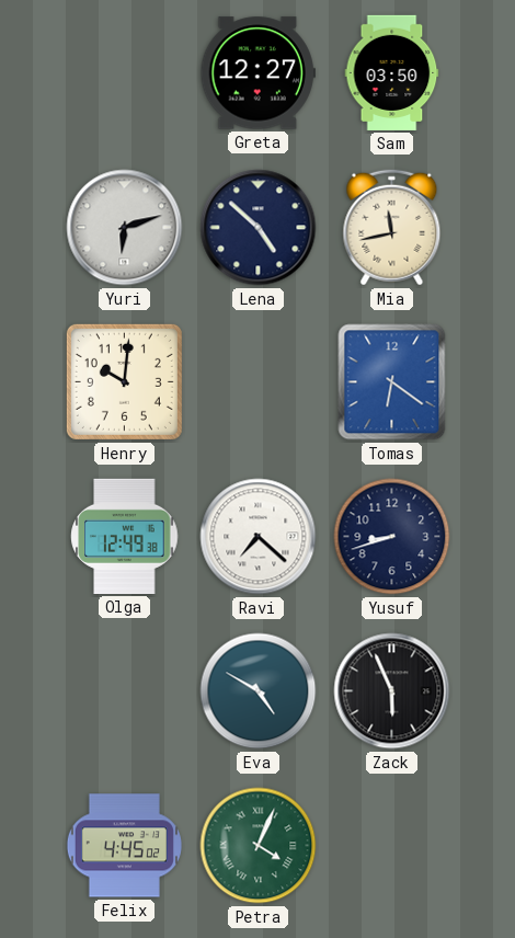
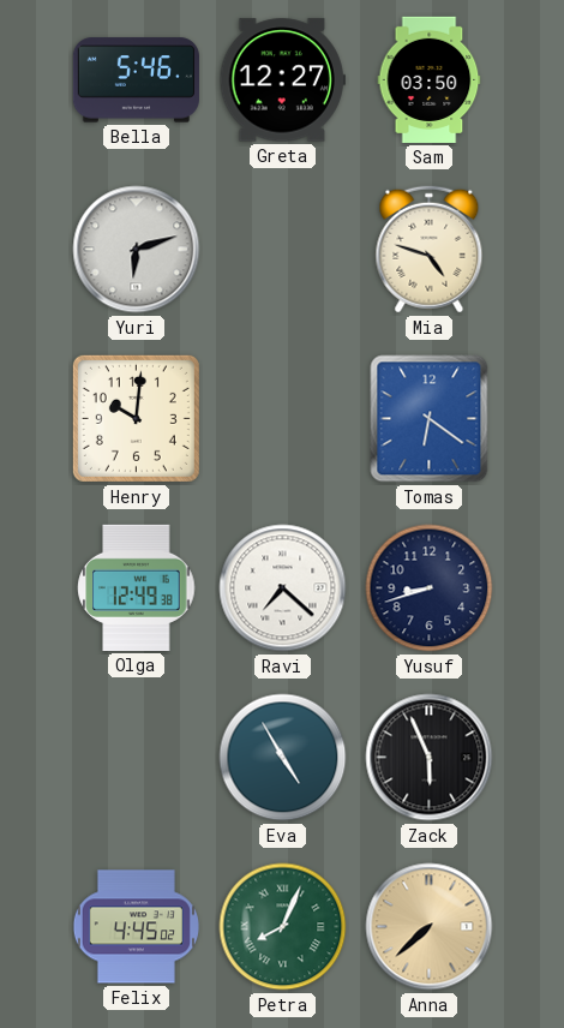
Bella: none -> 5:46
Lena: 4:52 -> none
Mia: 11:43 -> 4:48
Eva: 4:50 -> 4:55
Petra: 4:04 -> 8:04
Anna: none -> 7:38
